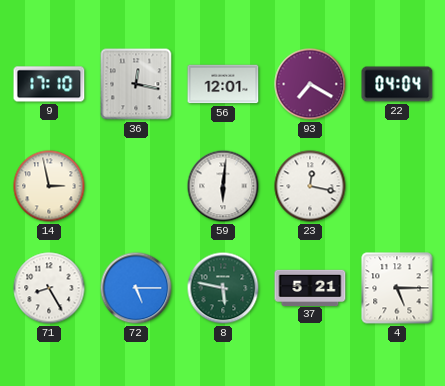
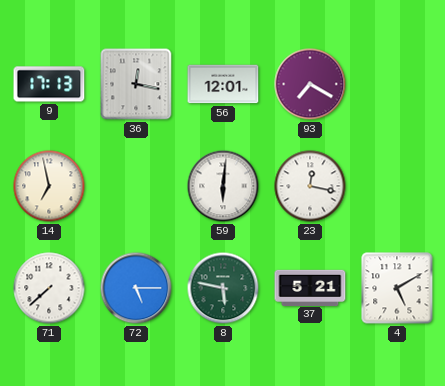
9: 17:10 -> 17:13
22: 04:04 -> none
14: 2:58 -> 6:58
71: 8:25 -> 7:38
4: 5:15 -> 5:10
